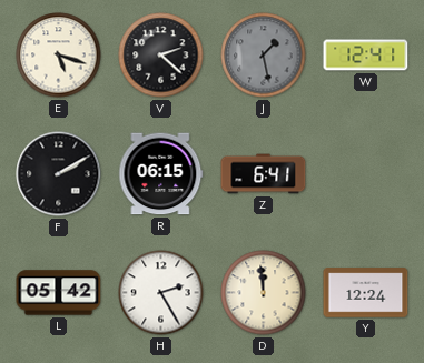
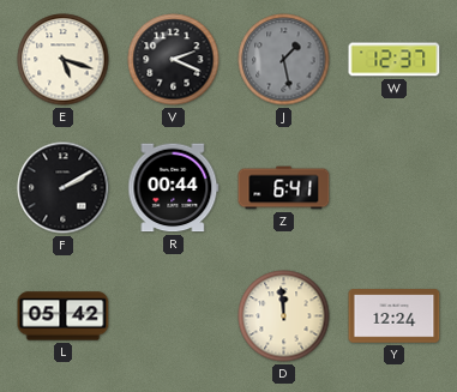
V: 2:22 -> 2:19
W: 12:41 -> 12:37
R: 06:15 -> 00:44
H: 2:25 -> none
